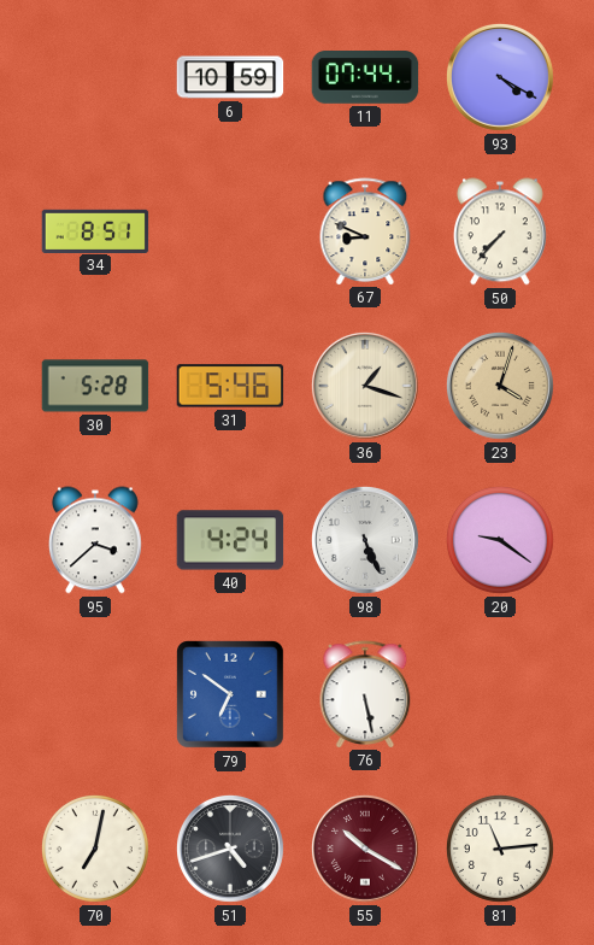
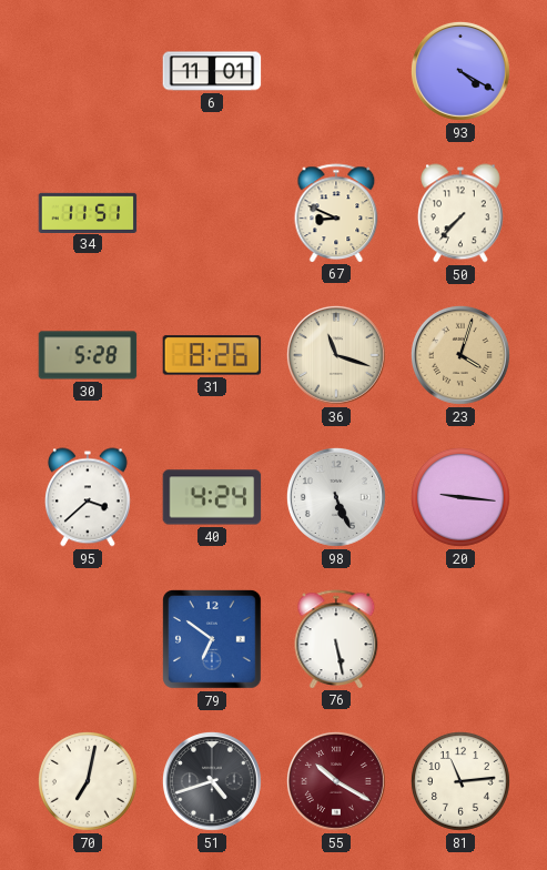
6: 10:59 -> 11:01
11: 07:44 -> none
34: 8:51 -> 11:51
31: 5:46 -> 8:26
36: 1:18 -> 11:18
20: 9:21 -> 9:16
